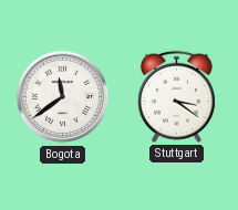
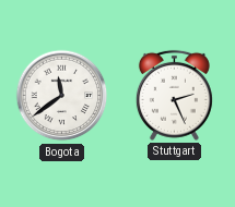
Stuttgart: 3:21 -> 2:26
